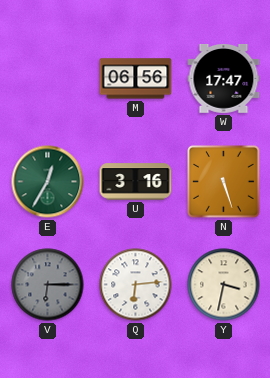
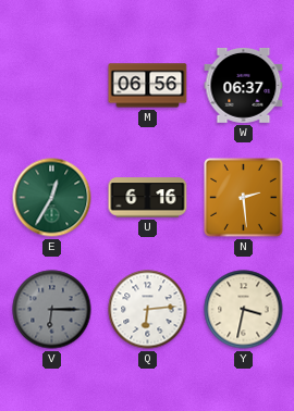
W: 17:47 -> 06:37
U: 3:16 -> 6:16
N: 5:27 -> 2:29
